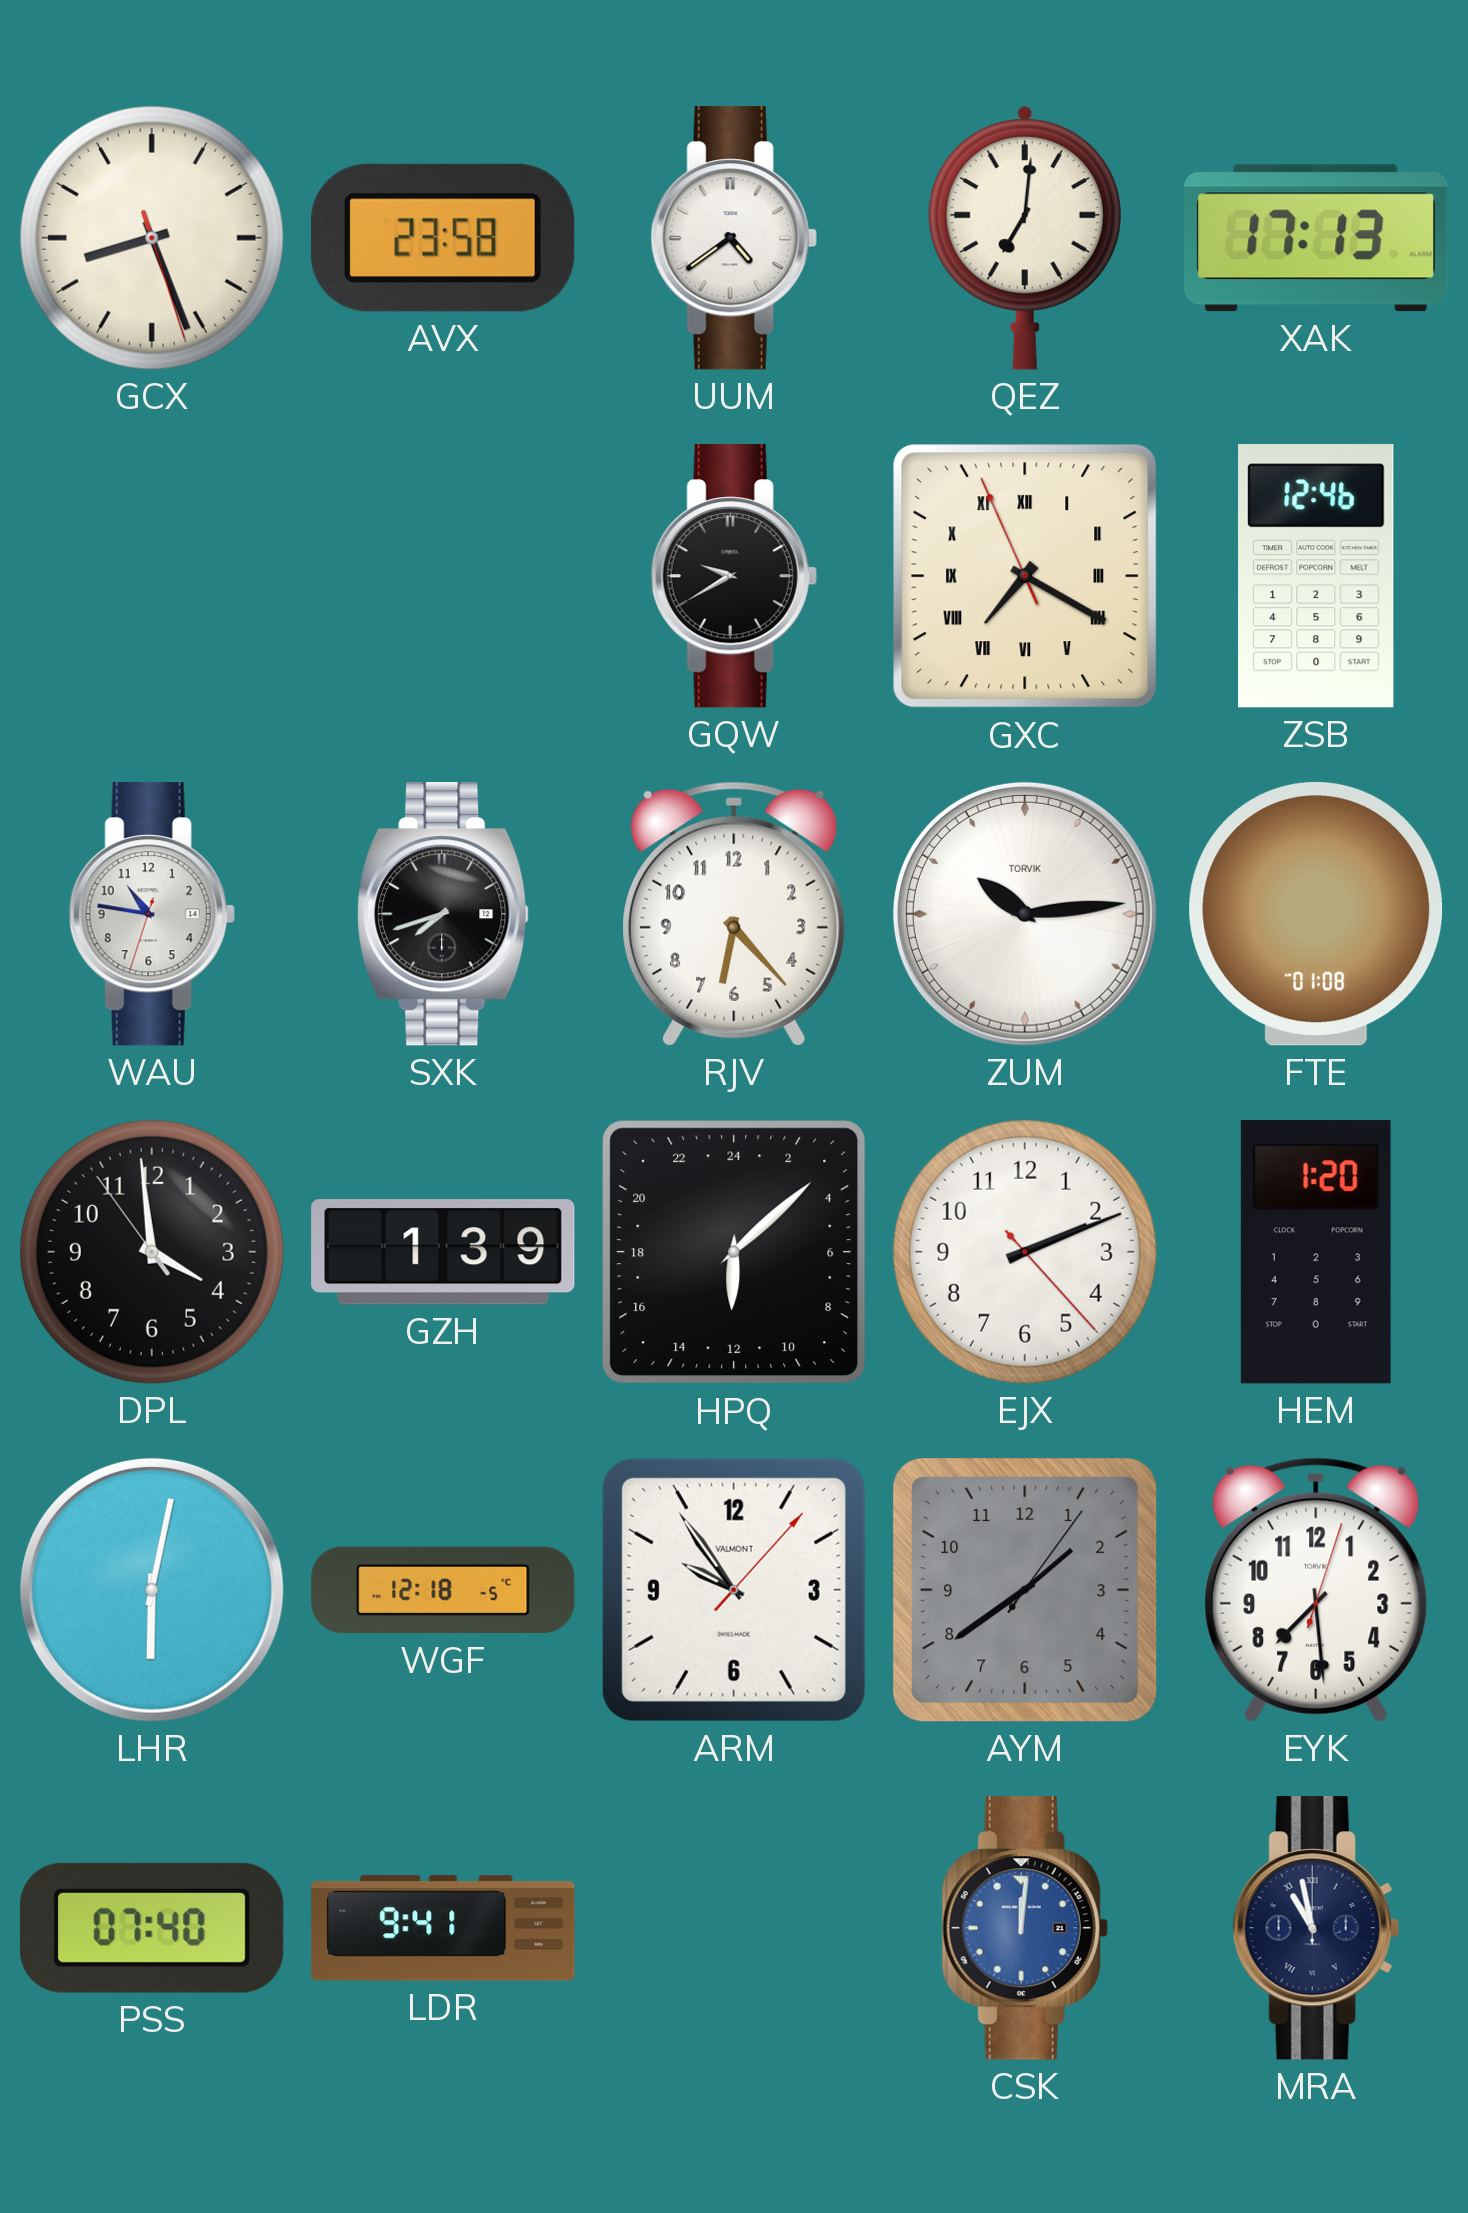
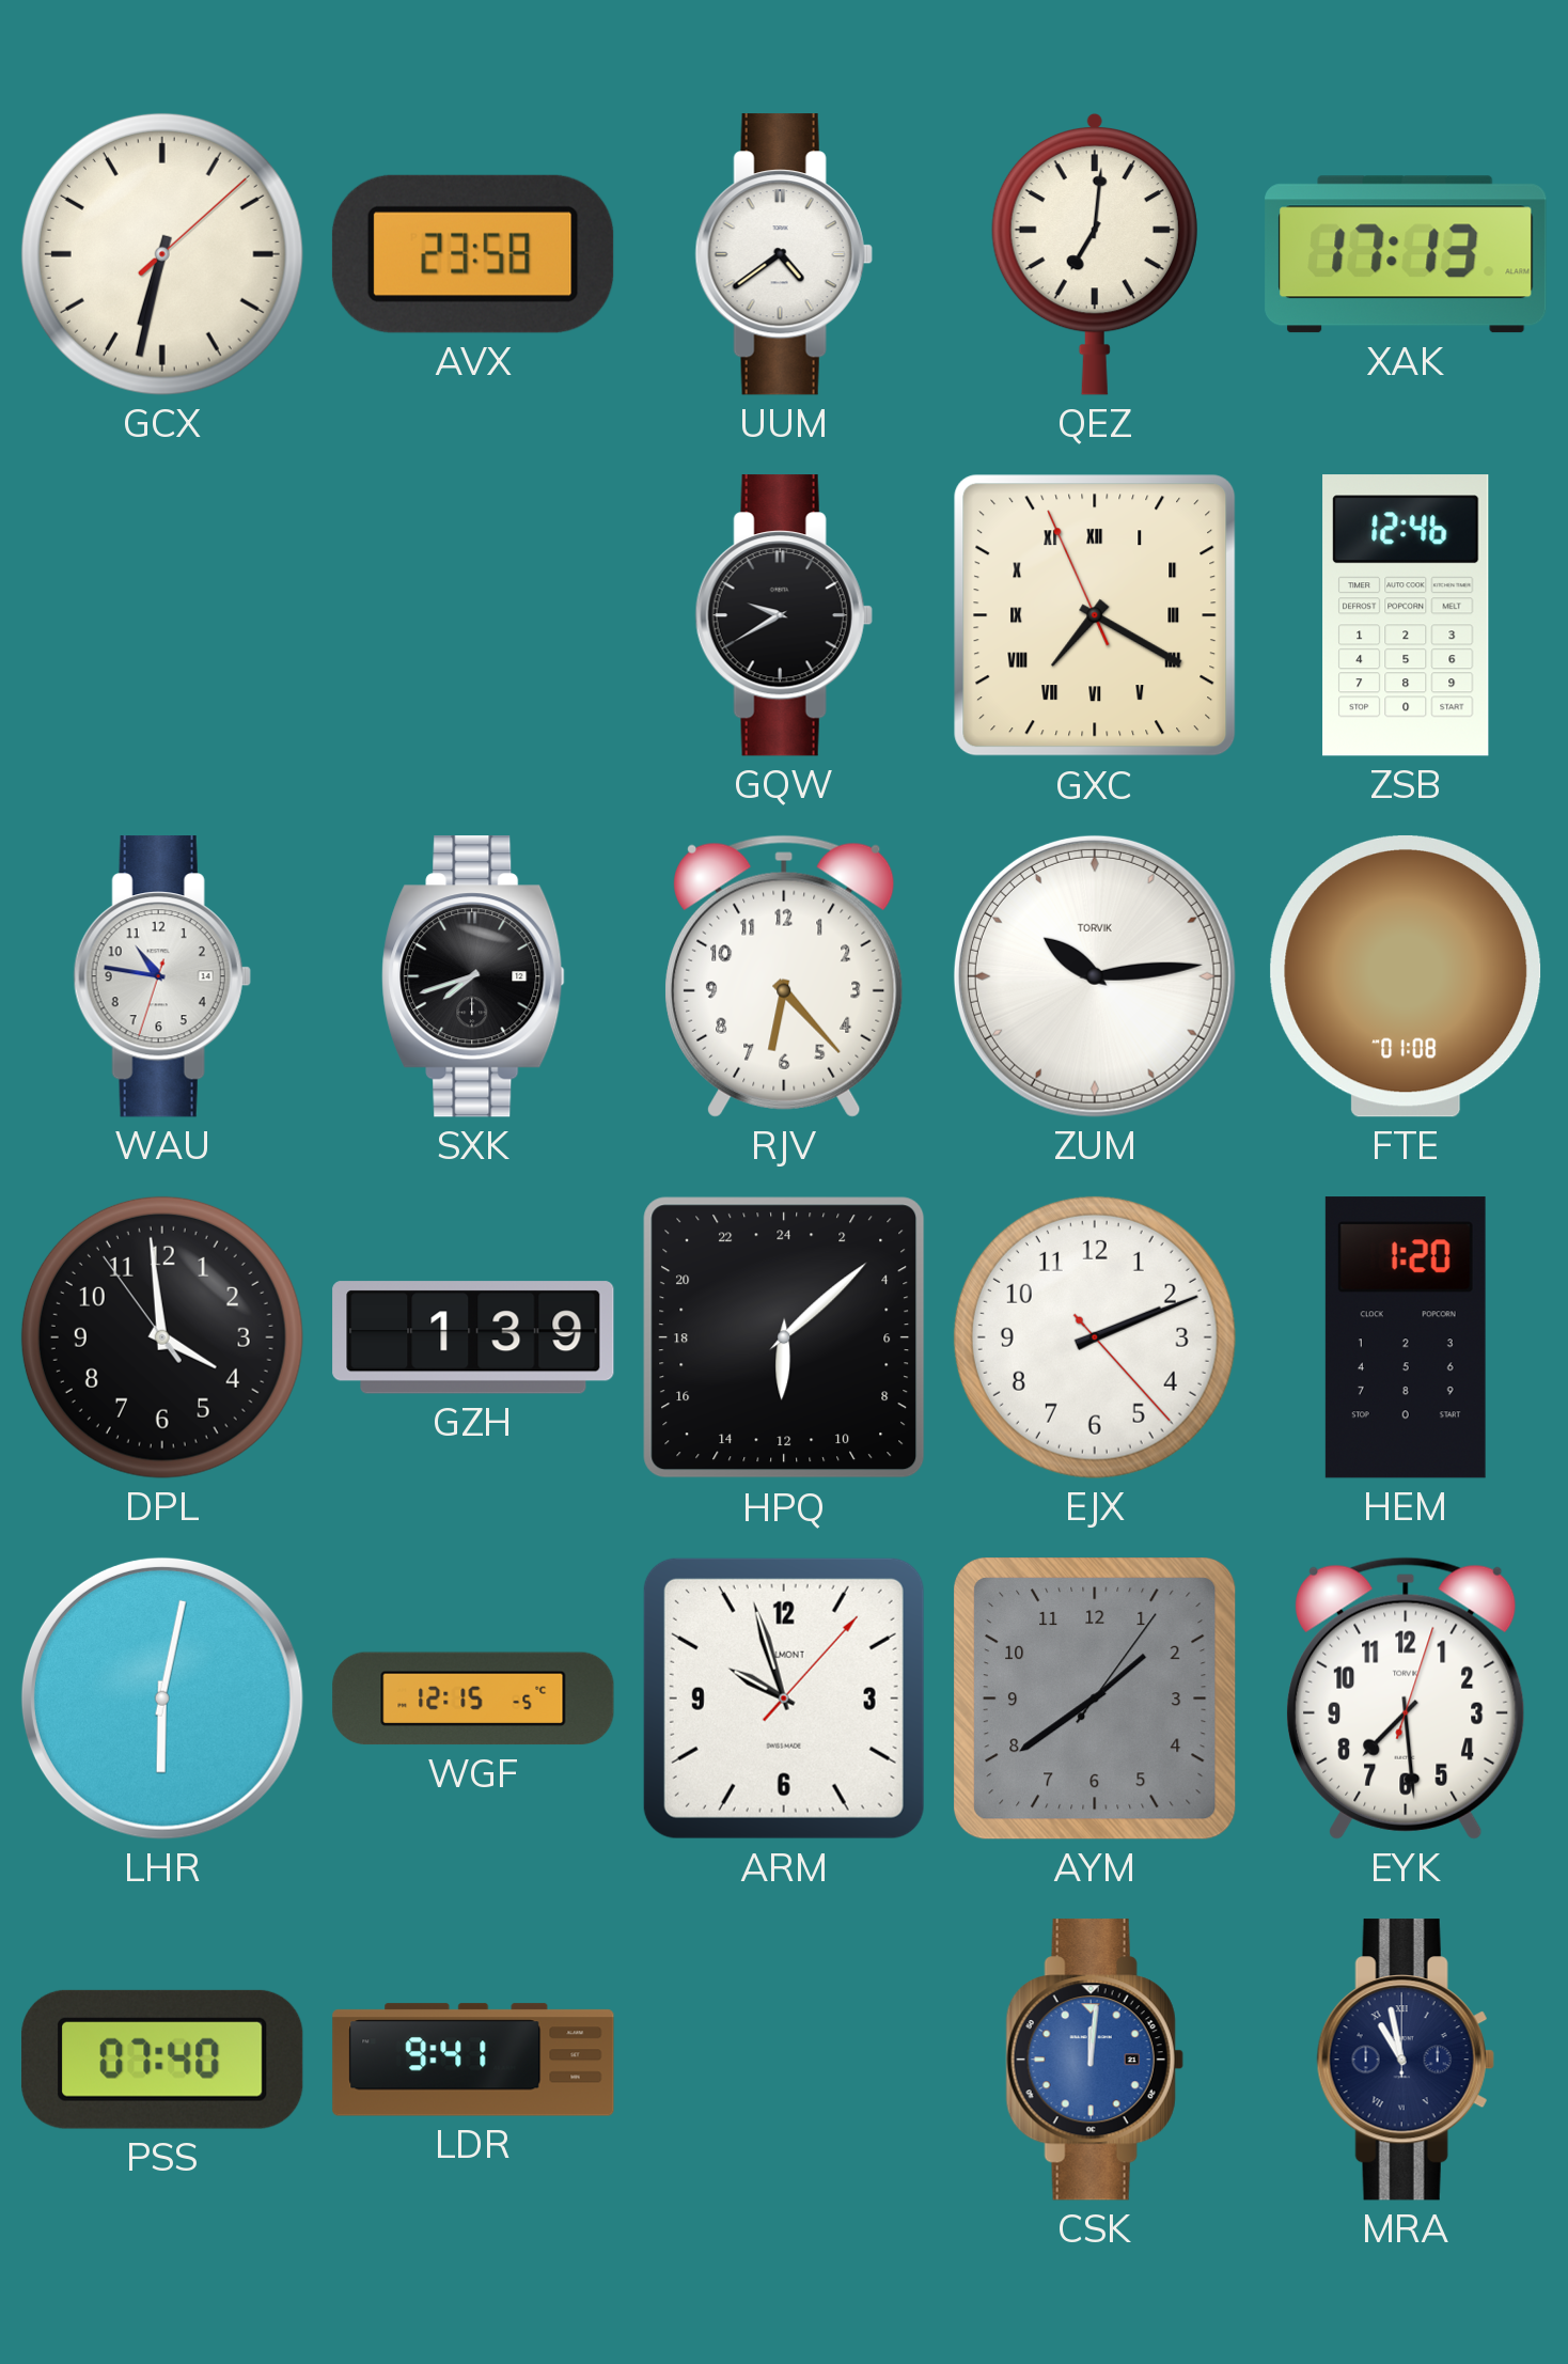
GCX: 8:26 -> 6:32
WGF: 12:18 -> 12:15
ARM: 9:54 -> 9:57
